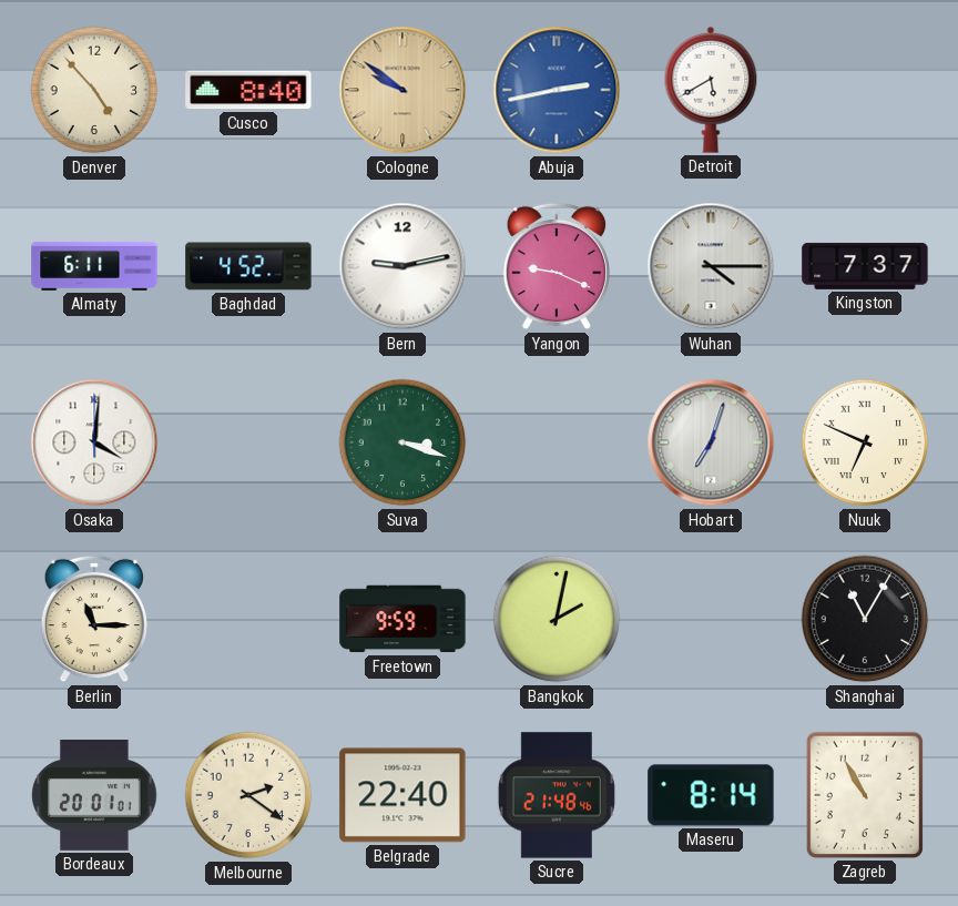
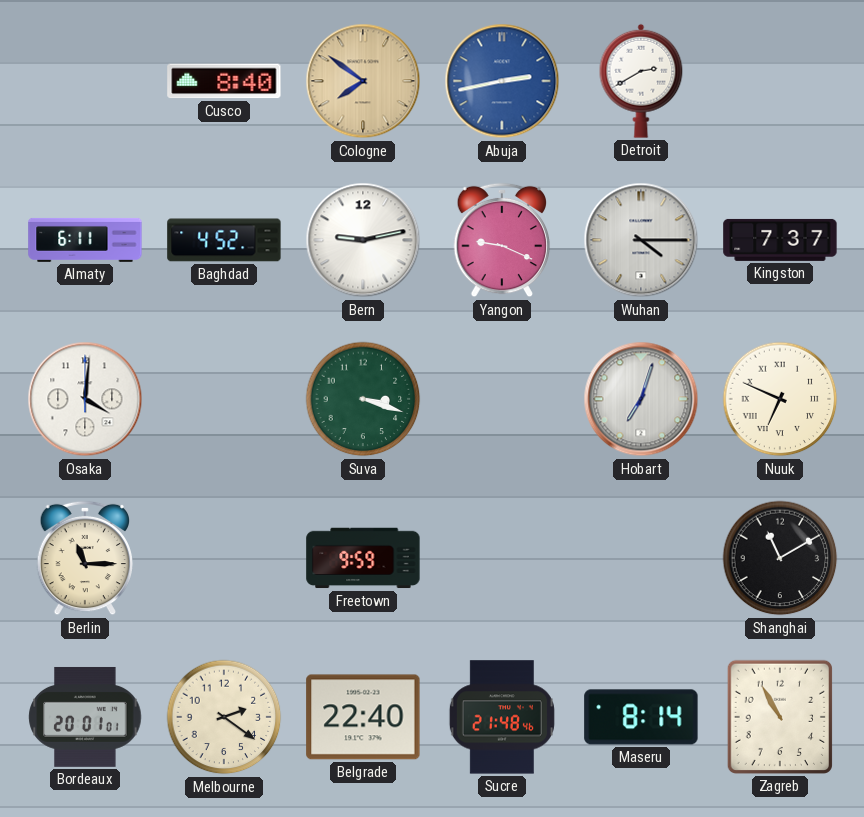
Denver: 4:53 -> none
Cologne: 9:51 -> 7:51
Detroit: 5:40 -> 2:40
Bangkok: 2:02 -> none
Shanghai: 11:05 -> 11:10
